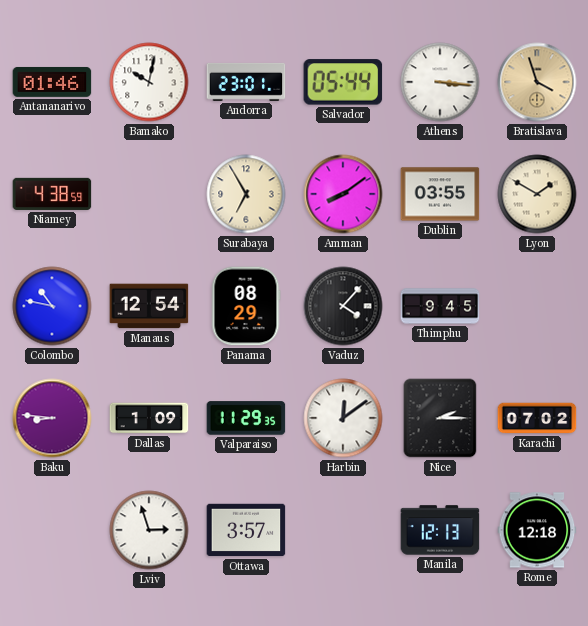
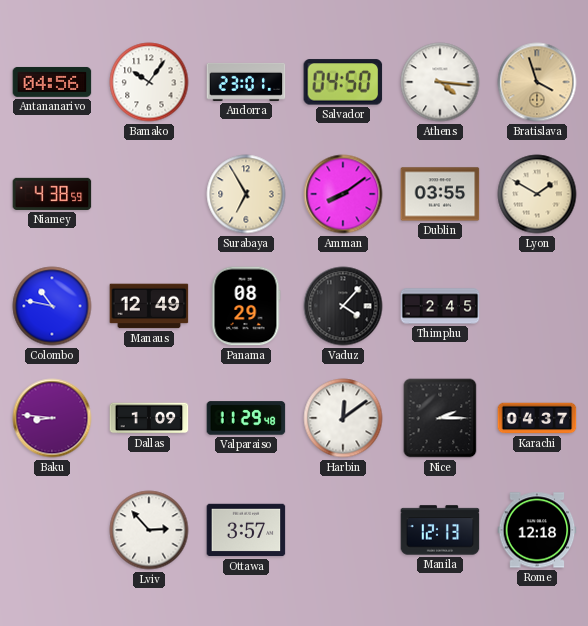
Antananarivo: 01:46 -> 04:56
Bamako: 10:02 -> 10:06
Salvador: 05:44 -> 04:50
Athens: 3:16 -> 4:16
Manaus: 12:54 -> 12:49
Thimphu: 9:45 -> 2:45
Valparaiso: 11:29:35 -> 11:29:48
Karachi: 07:02 -> 04:37
Lviv: 2:57 -> 2:53
